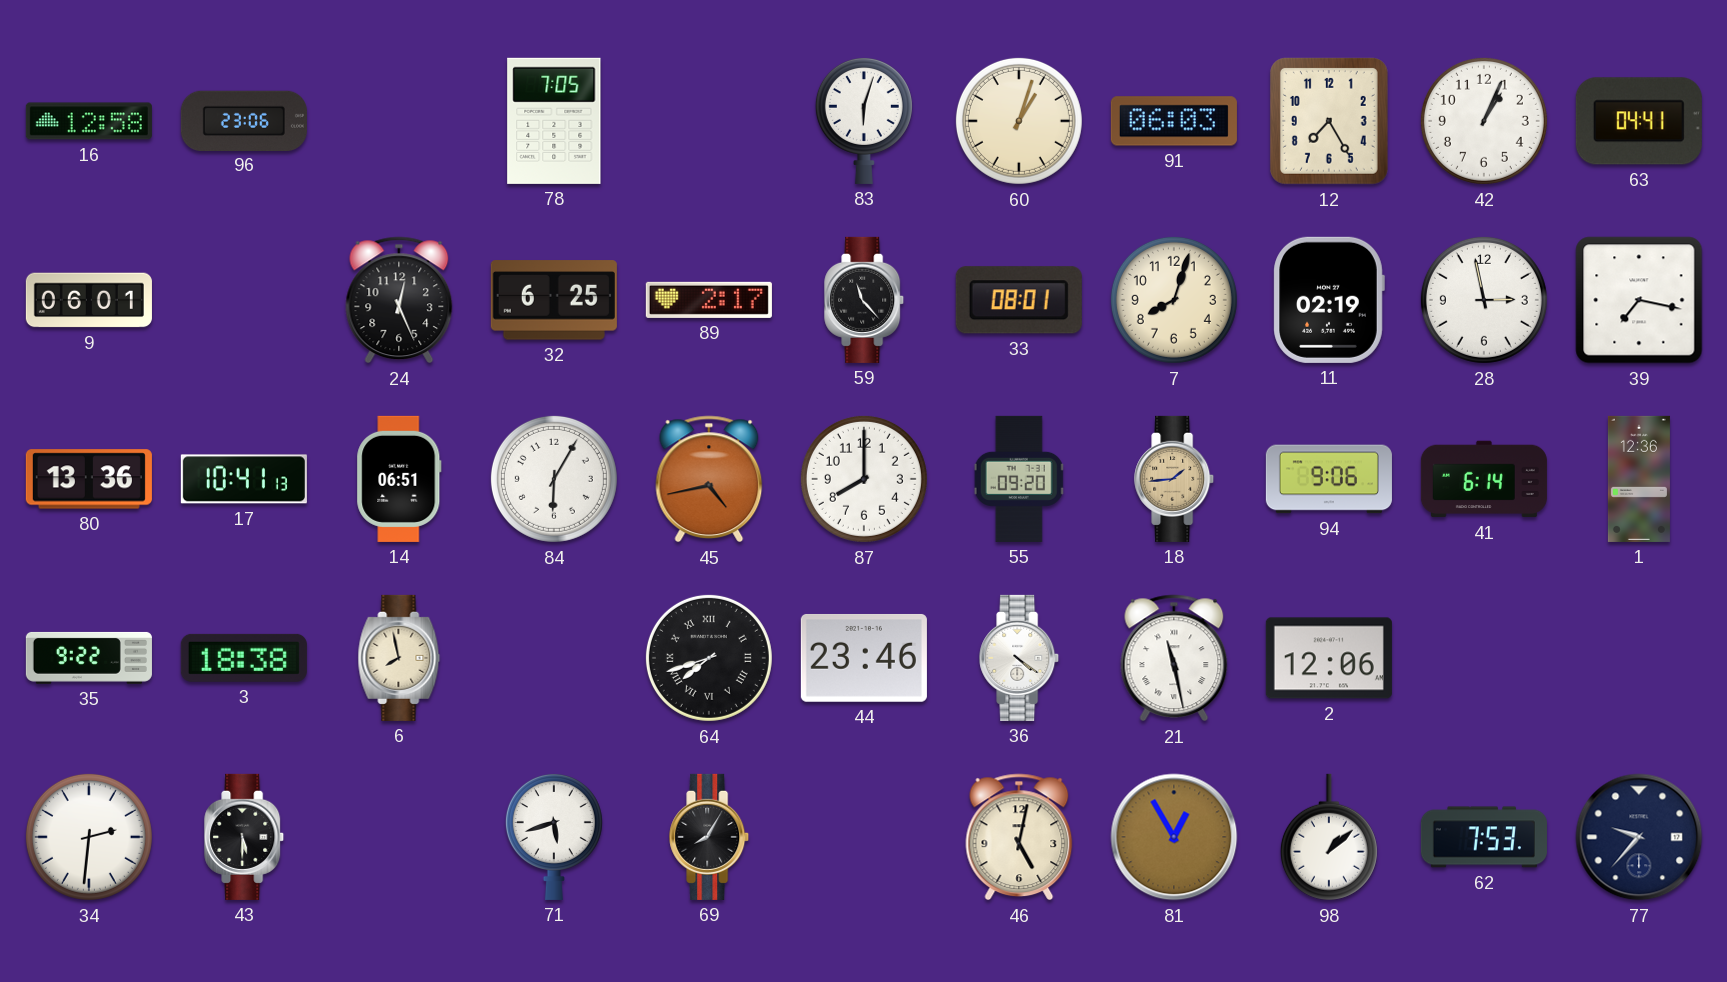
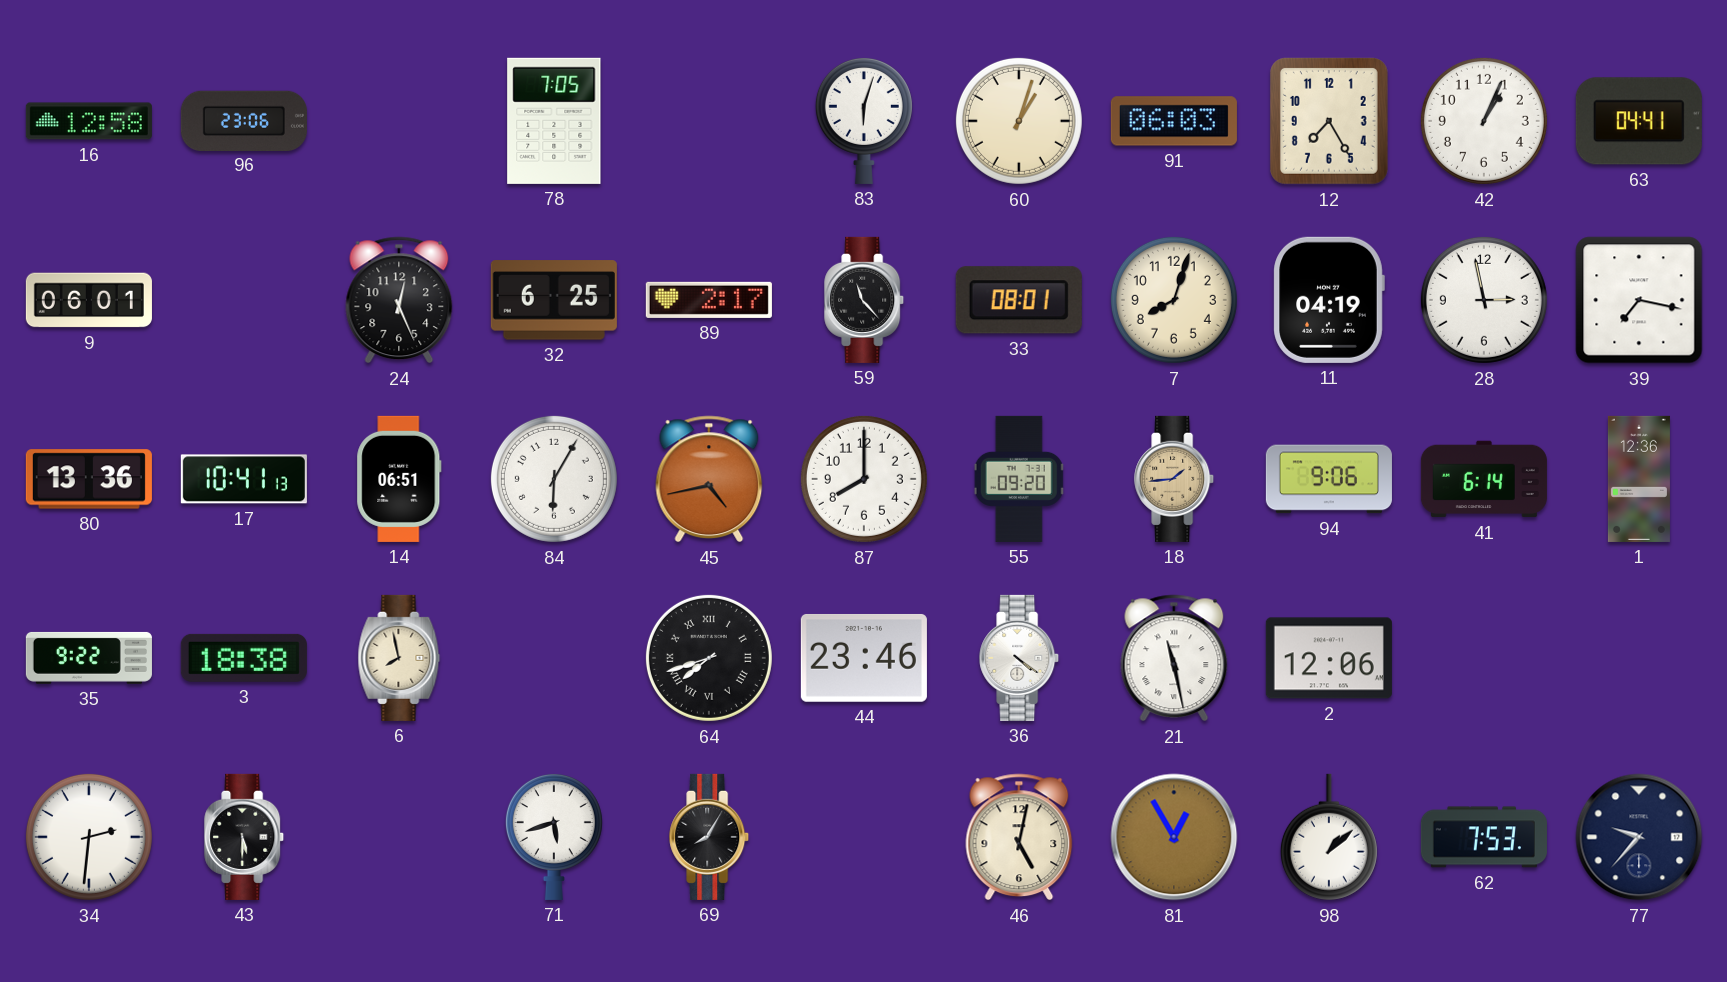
11: 02:19 -> 04:19
